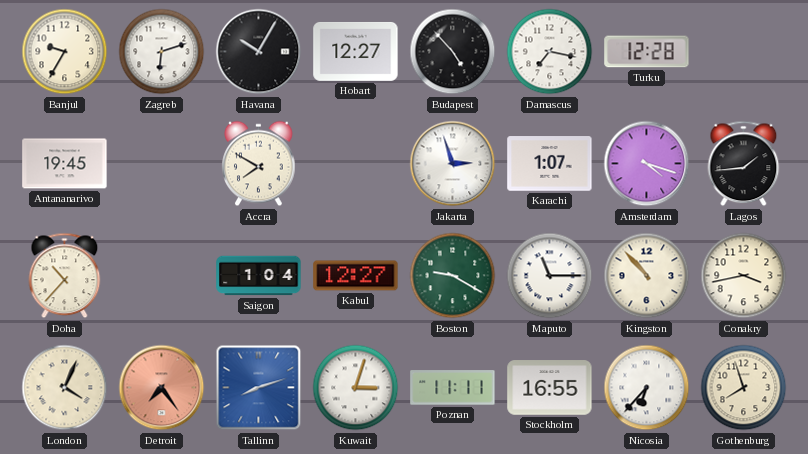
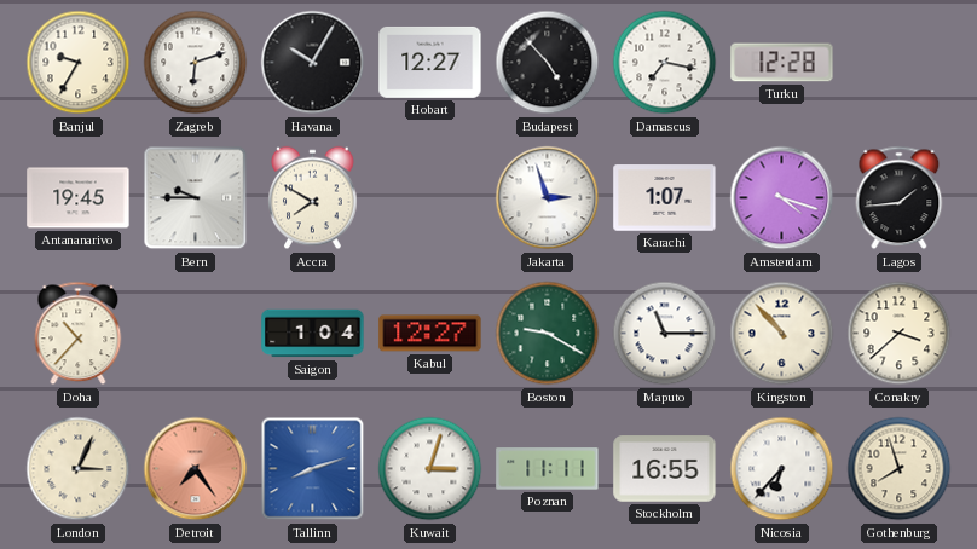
Bern: none -> 9:45
Conakry: 3:43 -> 3:38
London: 4:04 -> 3:04
